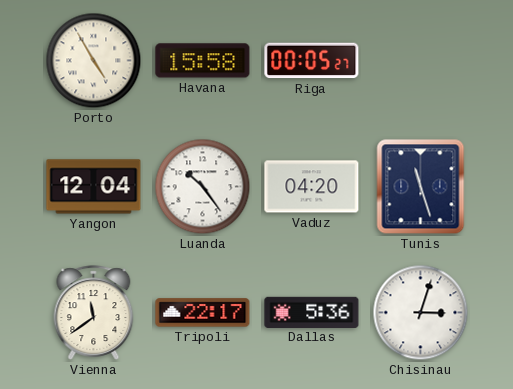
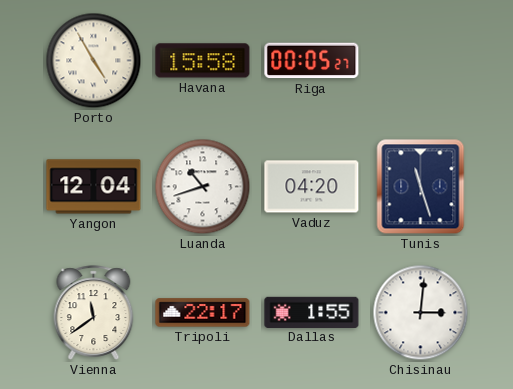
Luanda: 10:24 -> 10:42
Dallas: 5:36 -> 1:55
Chisinau: 3:03 -> 3:01
